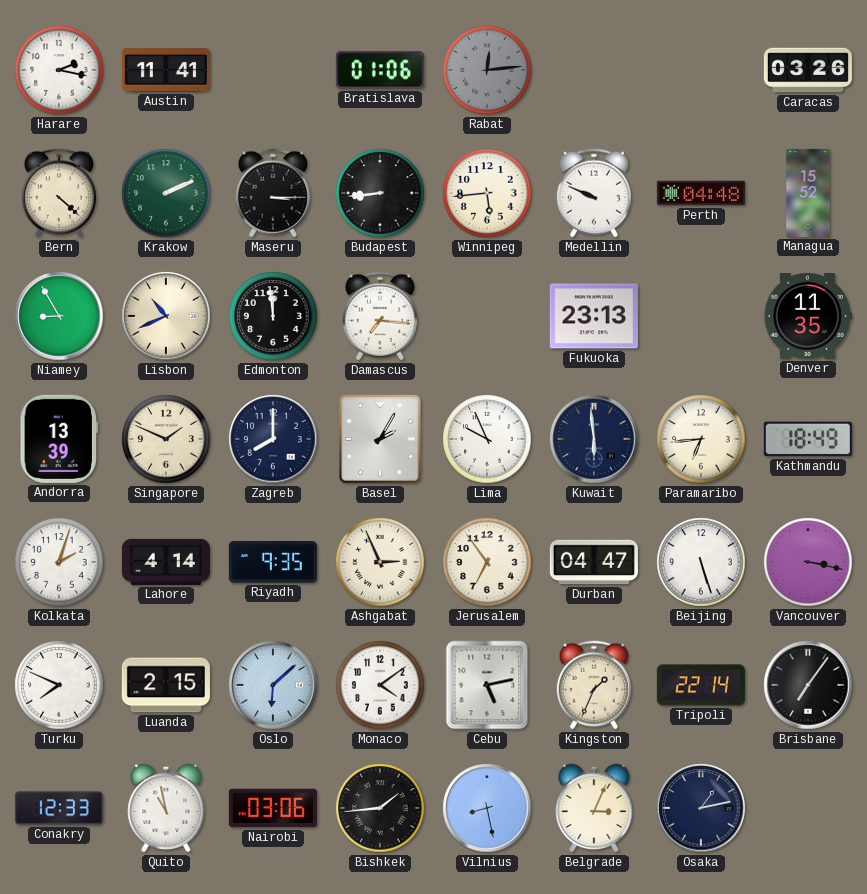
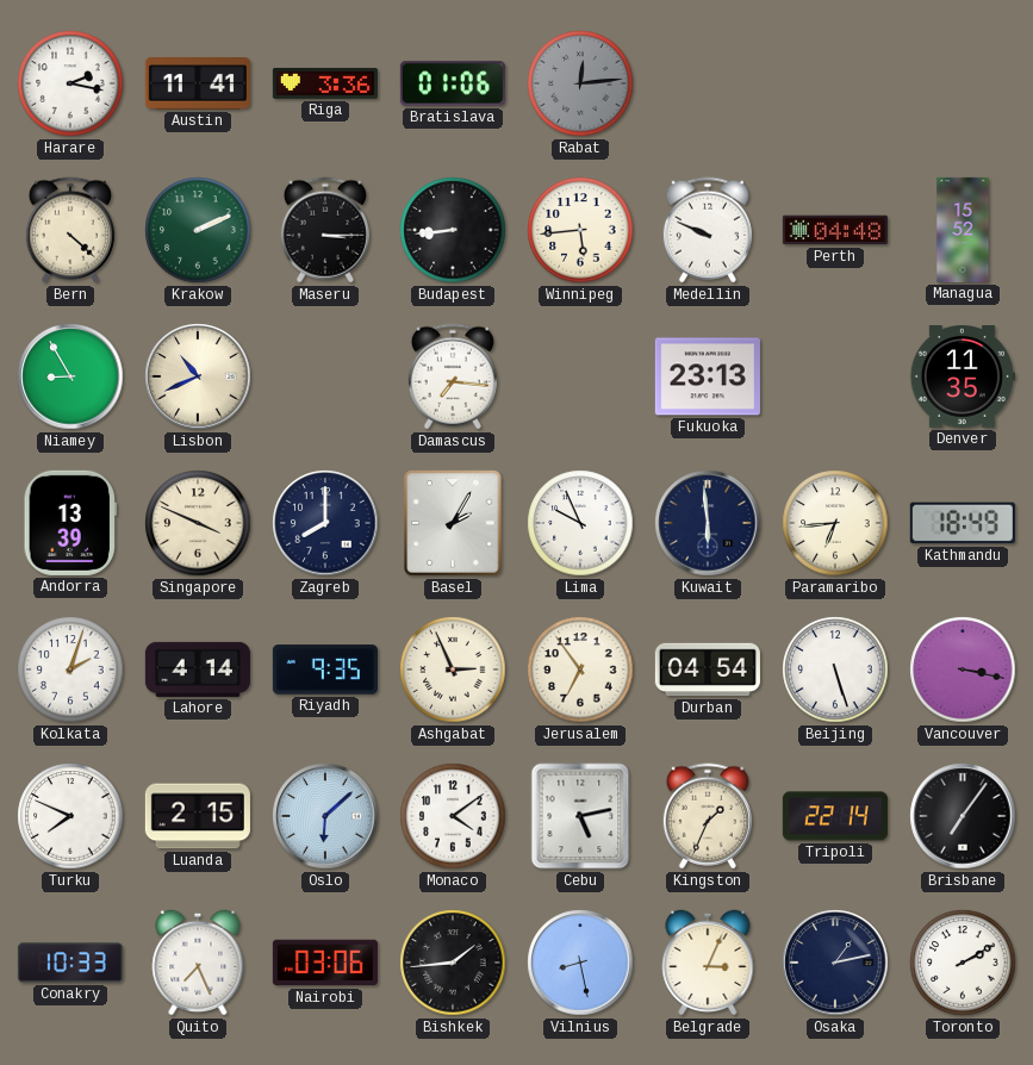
Riga: none -> 3:36
Caracas: 03:26 -> none
Edmonton: 11:59 -> none
Singapore: 1:49 -> 3:49
Durban: 04:47 -> 04:54
Conakry: 12:33 -> 10:33
Quito: 10:58 -> 7:26
Toronto: none -> 2:10
